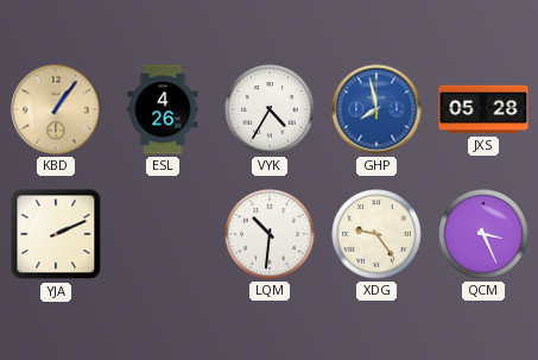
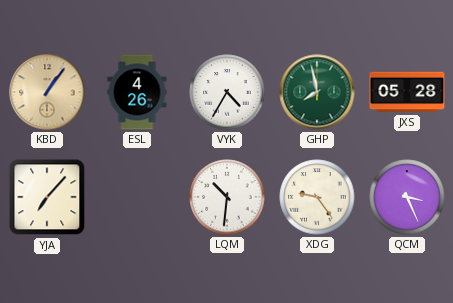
GHP dial: blue -> green
YJA: 2:11 -> 7:07
